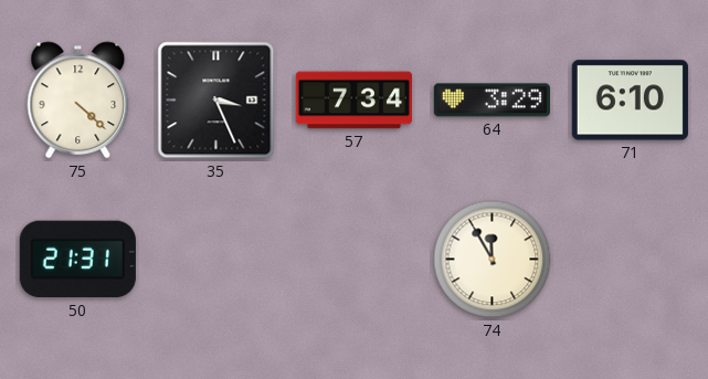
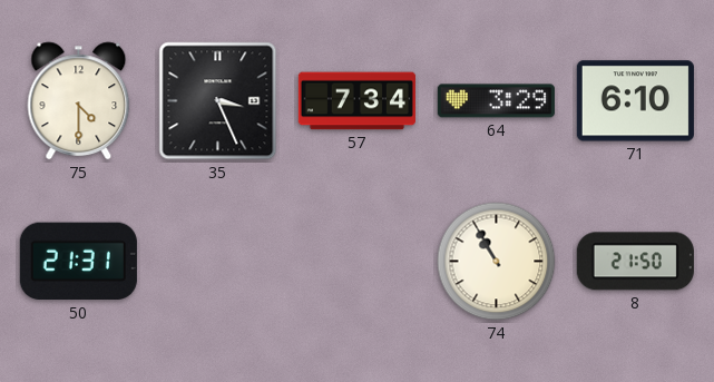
75: 4:22 -> 4:30
74: 11:55 -> 10:55
8: none -> 21:50
